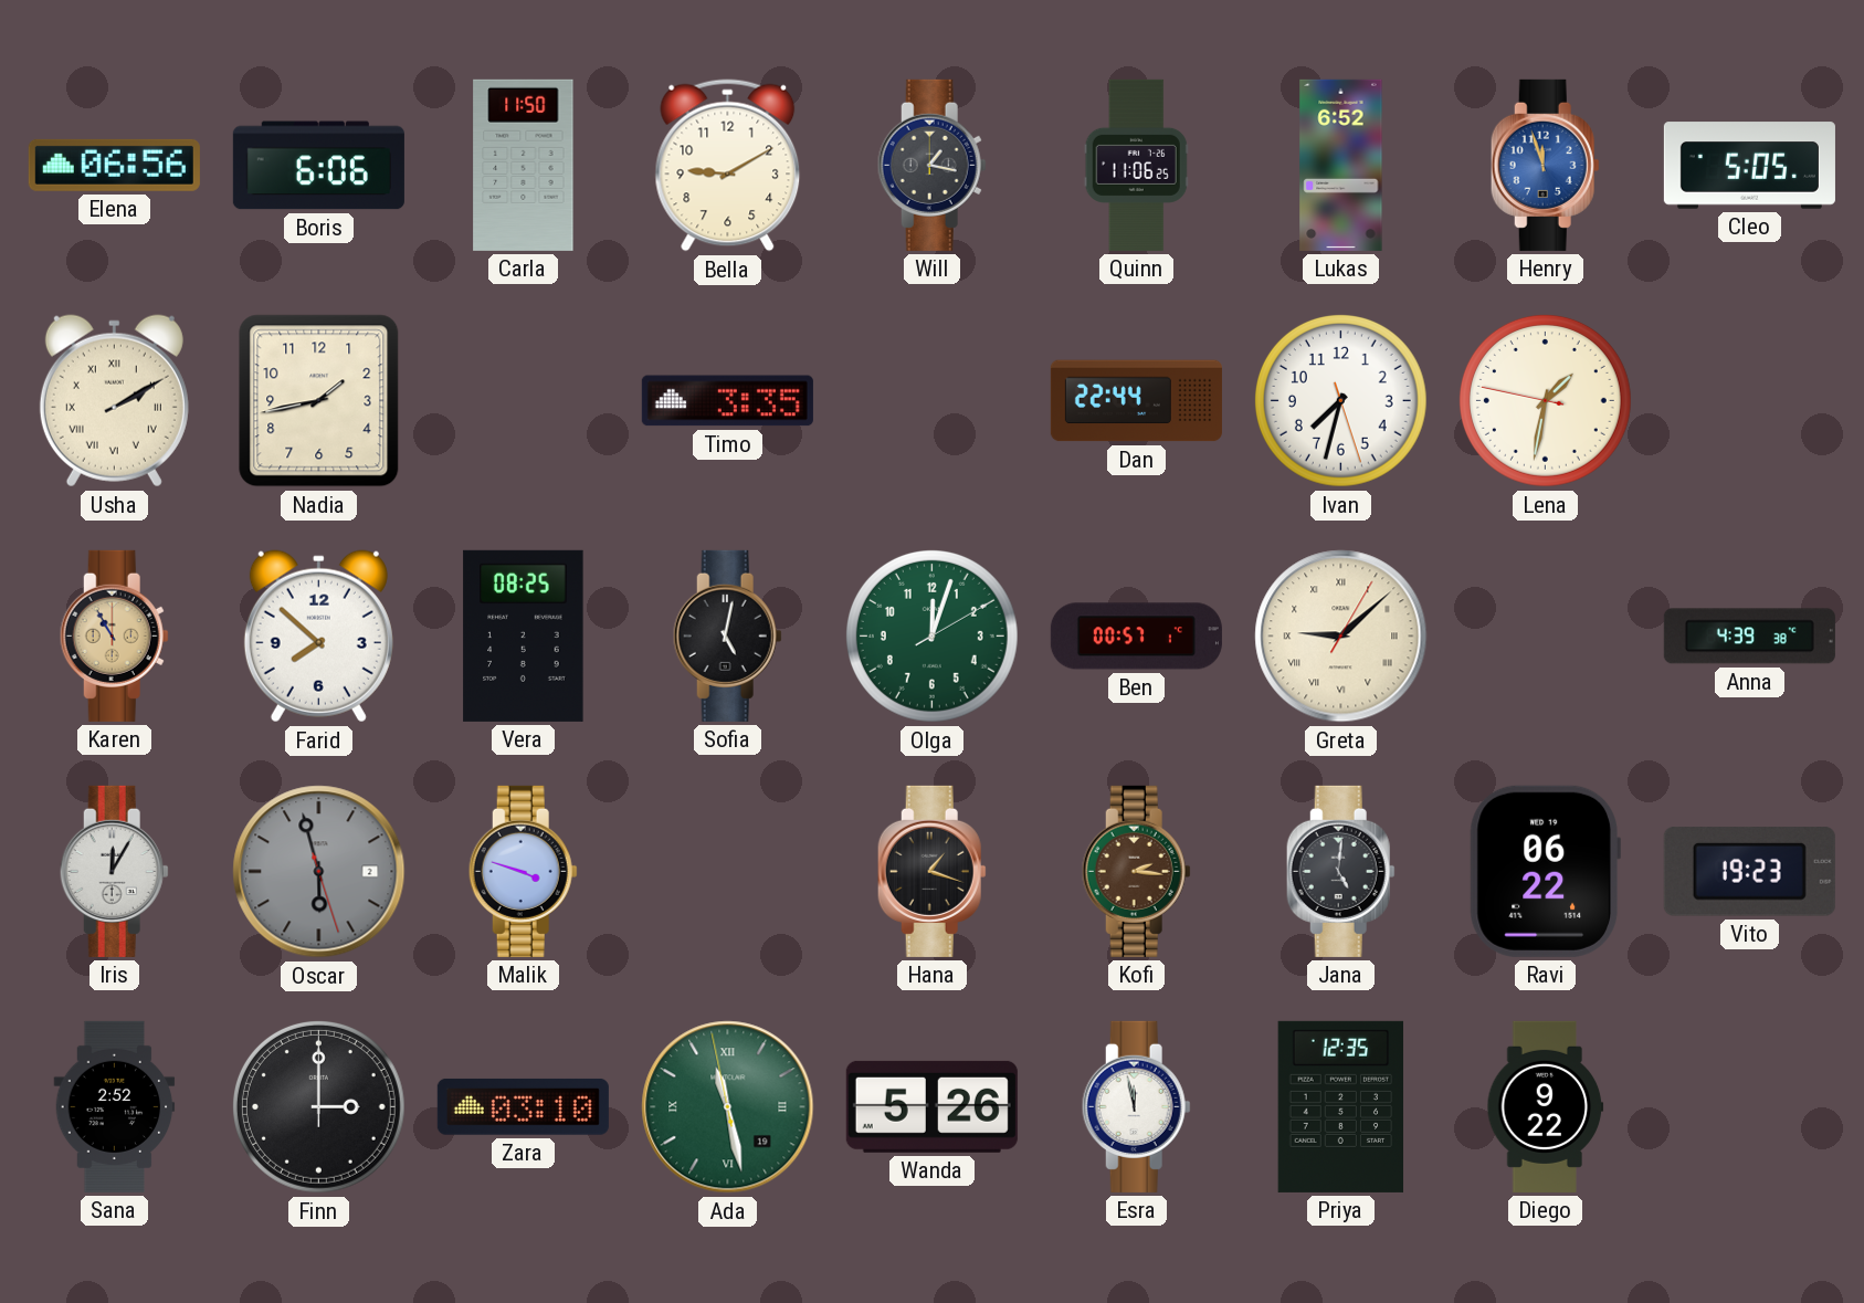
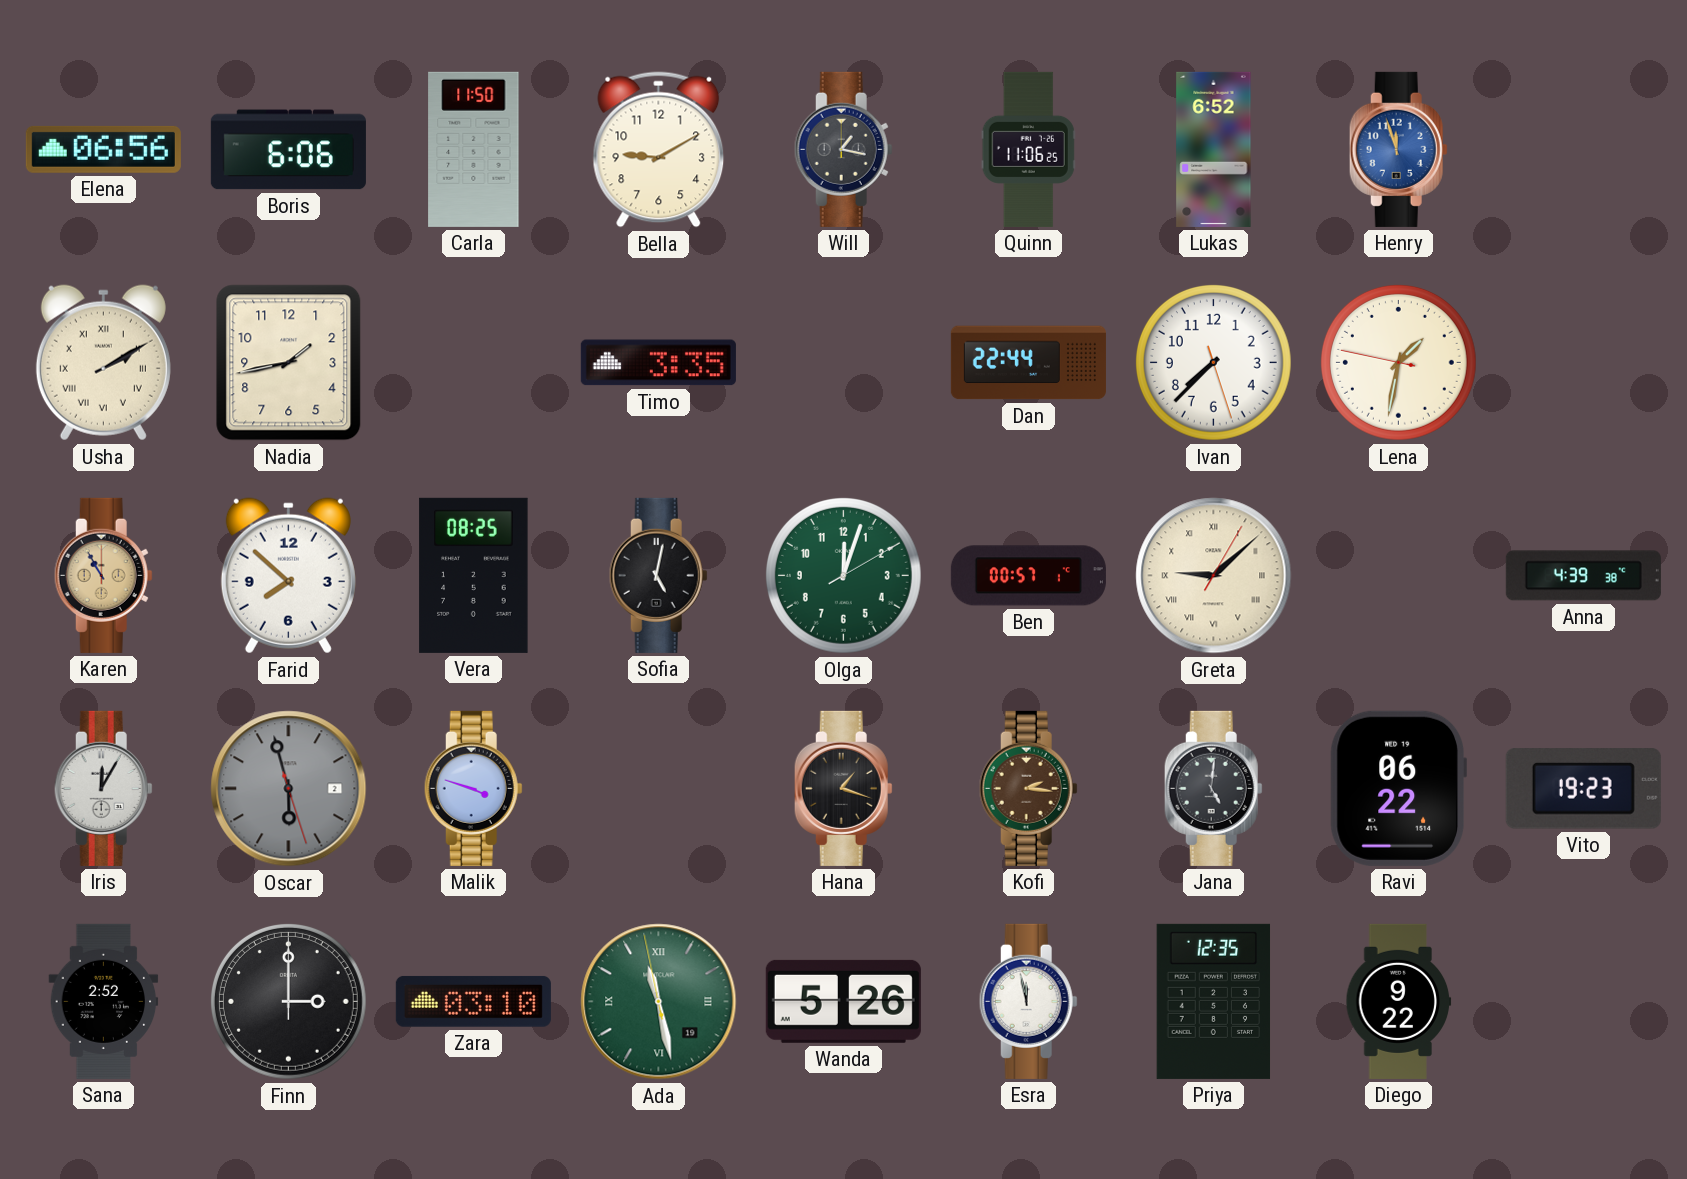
Cleo: 5:05 -> none
Ivan: 7:32 -> 7:37
